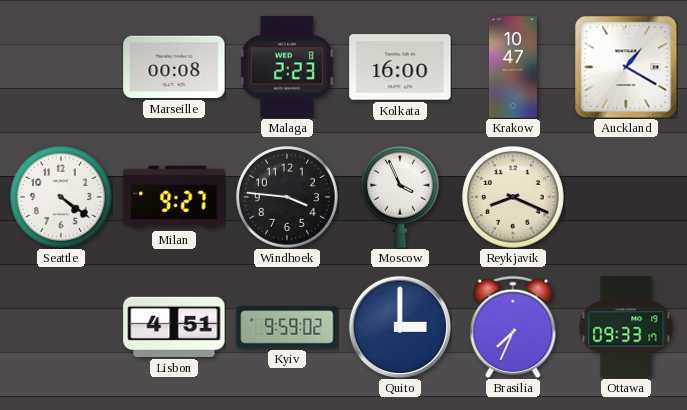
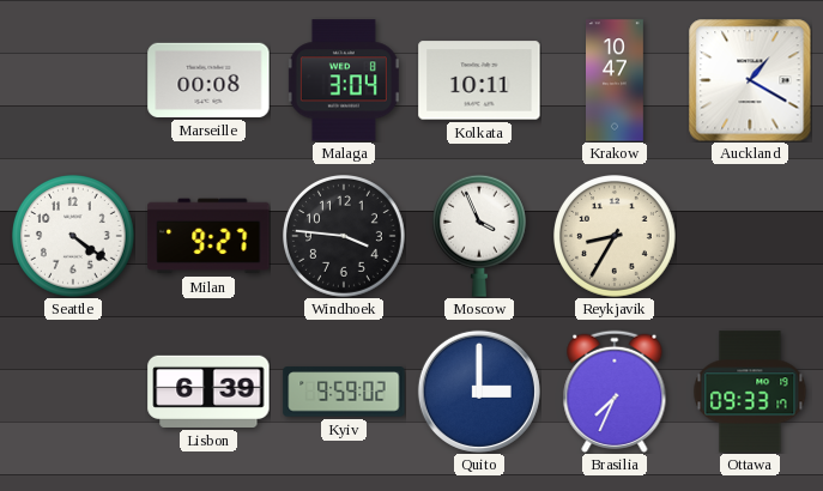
Malaga: 2:23 -> 3:04
Kolkata: 16:00 -> 10:11
Reykjavik: 8:19 -> 8:35
Lisbon: 4:51 -> 6:39
